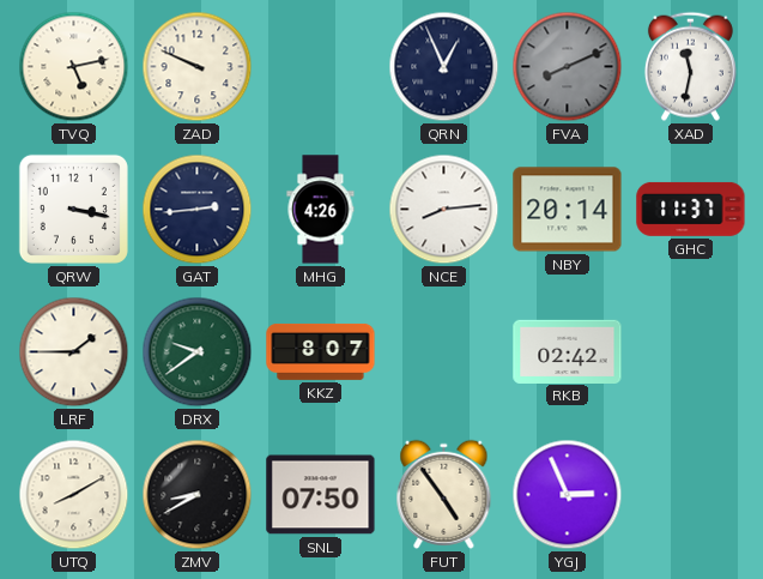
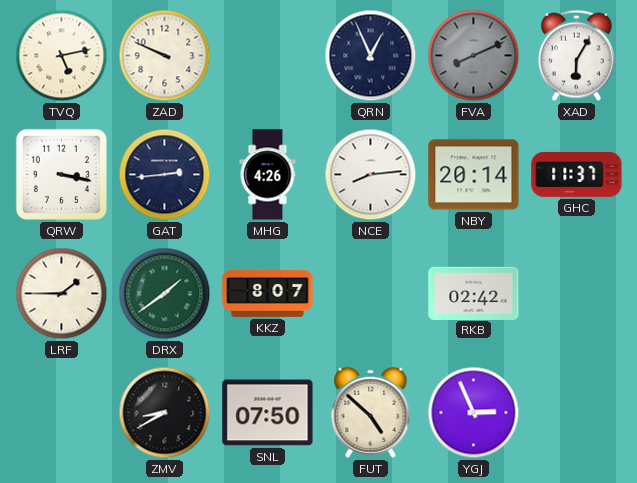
XAD: 11:32 -> 6:05
DRX: 9:39 -> 1:39
UTQ: 8:10 -> none
FUT: 4:54 -> 4:52
